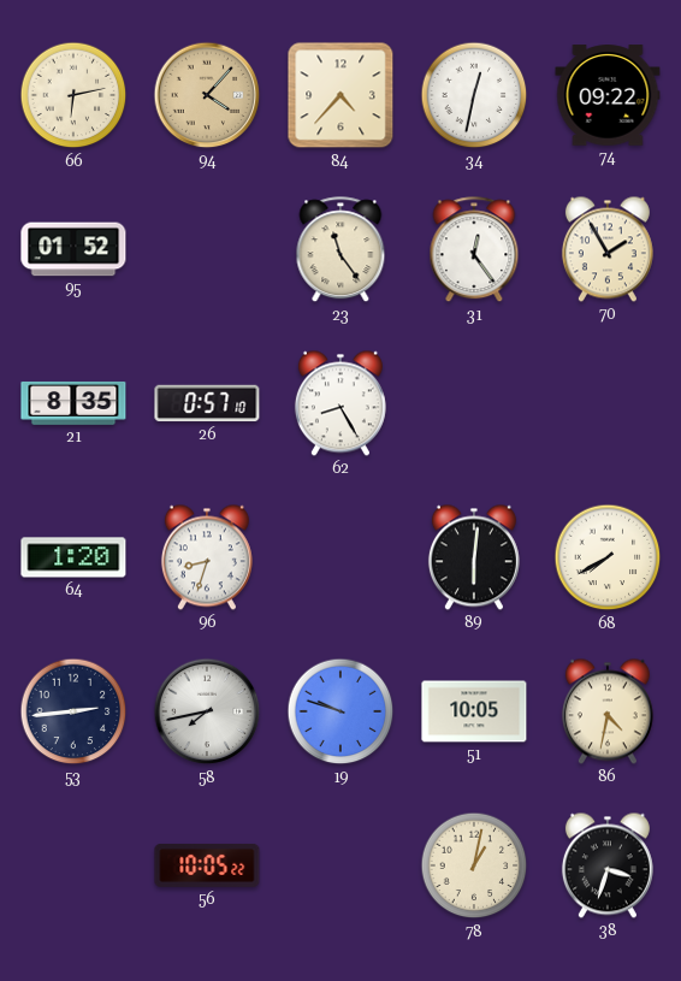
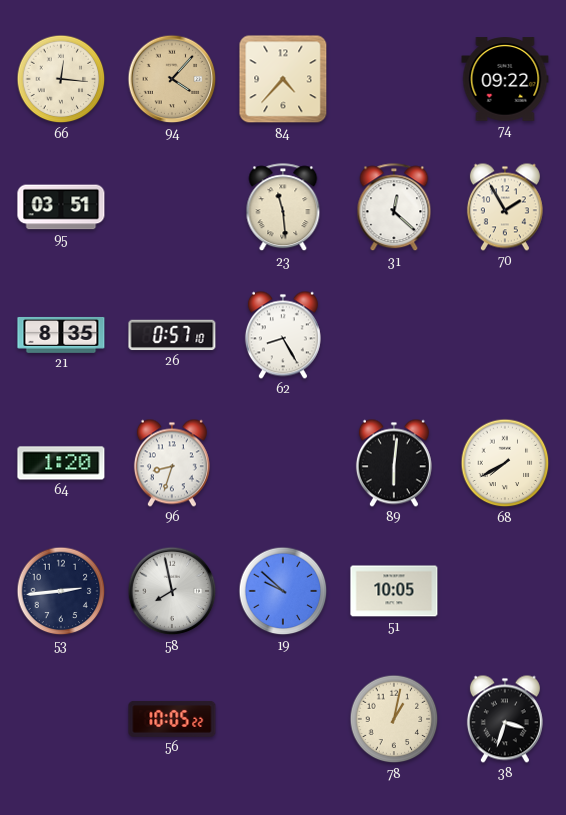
66: 6:13 -> 12:16
34: 12:32 -> none
95: 01:52 -> 03:51
23: 11:24 -> 11:29
31: 12:24 -> 12:22
58: 7:43 -> 7:58
19: 9:48 -> 9:52
86: 4:32 -> none
